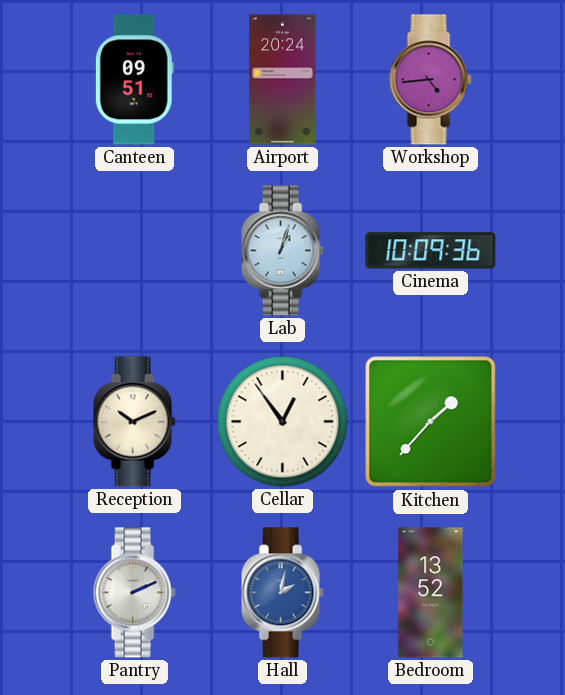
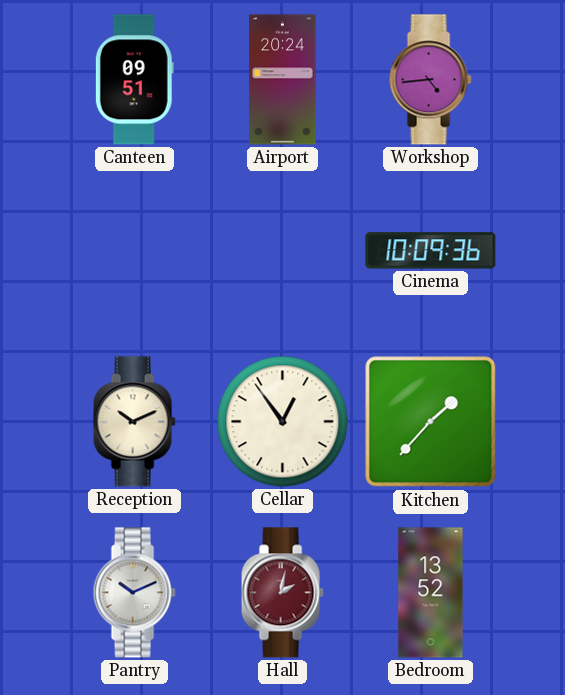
Lab: 1:03 -> none
Pantry: 2:11 -> 10:11
Hall dial: blue -> burgundy
